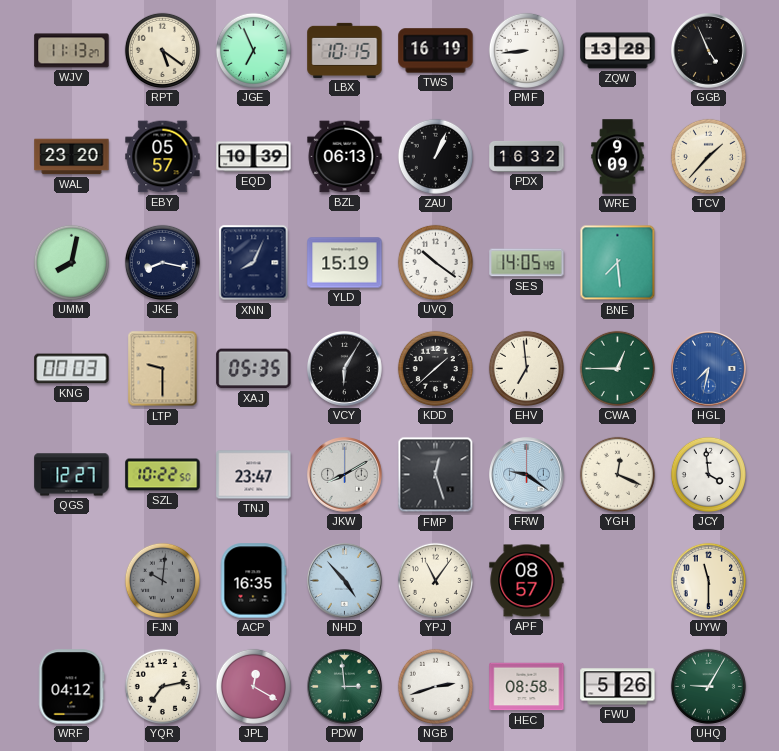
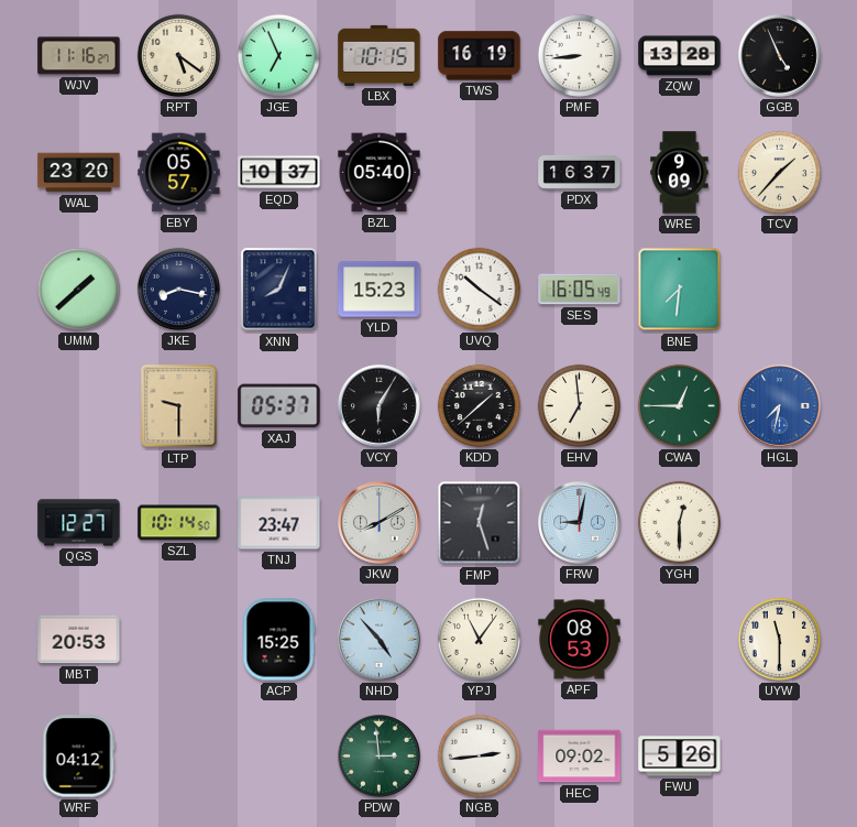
WJV: 11:13 -> 11:16
EQD: 10:39 -> 10:37
BZL: 06:13 -> 05:40
ZAU: 1:04 -> none
PDX: 16:32 -> 16:37
UMM: 8:02 -> 1:38
YLD: 15:19 -> 15:23
SES: 14:05 -> 16:05
BNE: 7:29 -> 7:31
KNG: 00:03 -> none
XAJ: 05:35 -> 05:37
SZL: 10:22 -> 10:14
FRW: 9:21 -> 9:02
YGH: 12:19 -> 12:30
JCY: 3:59 -> none
MBT: none -> 20:53
FJN: 10:01 -> none
ACP: 16:35 -> 15:25
APF: 08:57 -> 08:53
YQR: 7:13 -> none
JPL: 12:20 -> none
NGB: 2:42 -> 2:44
HEC: 08:58 -> 09:02
UHQ: 9:05 -> none
